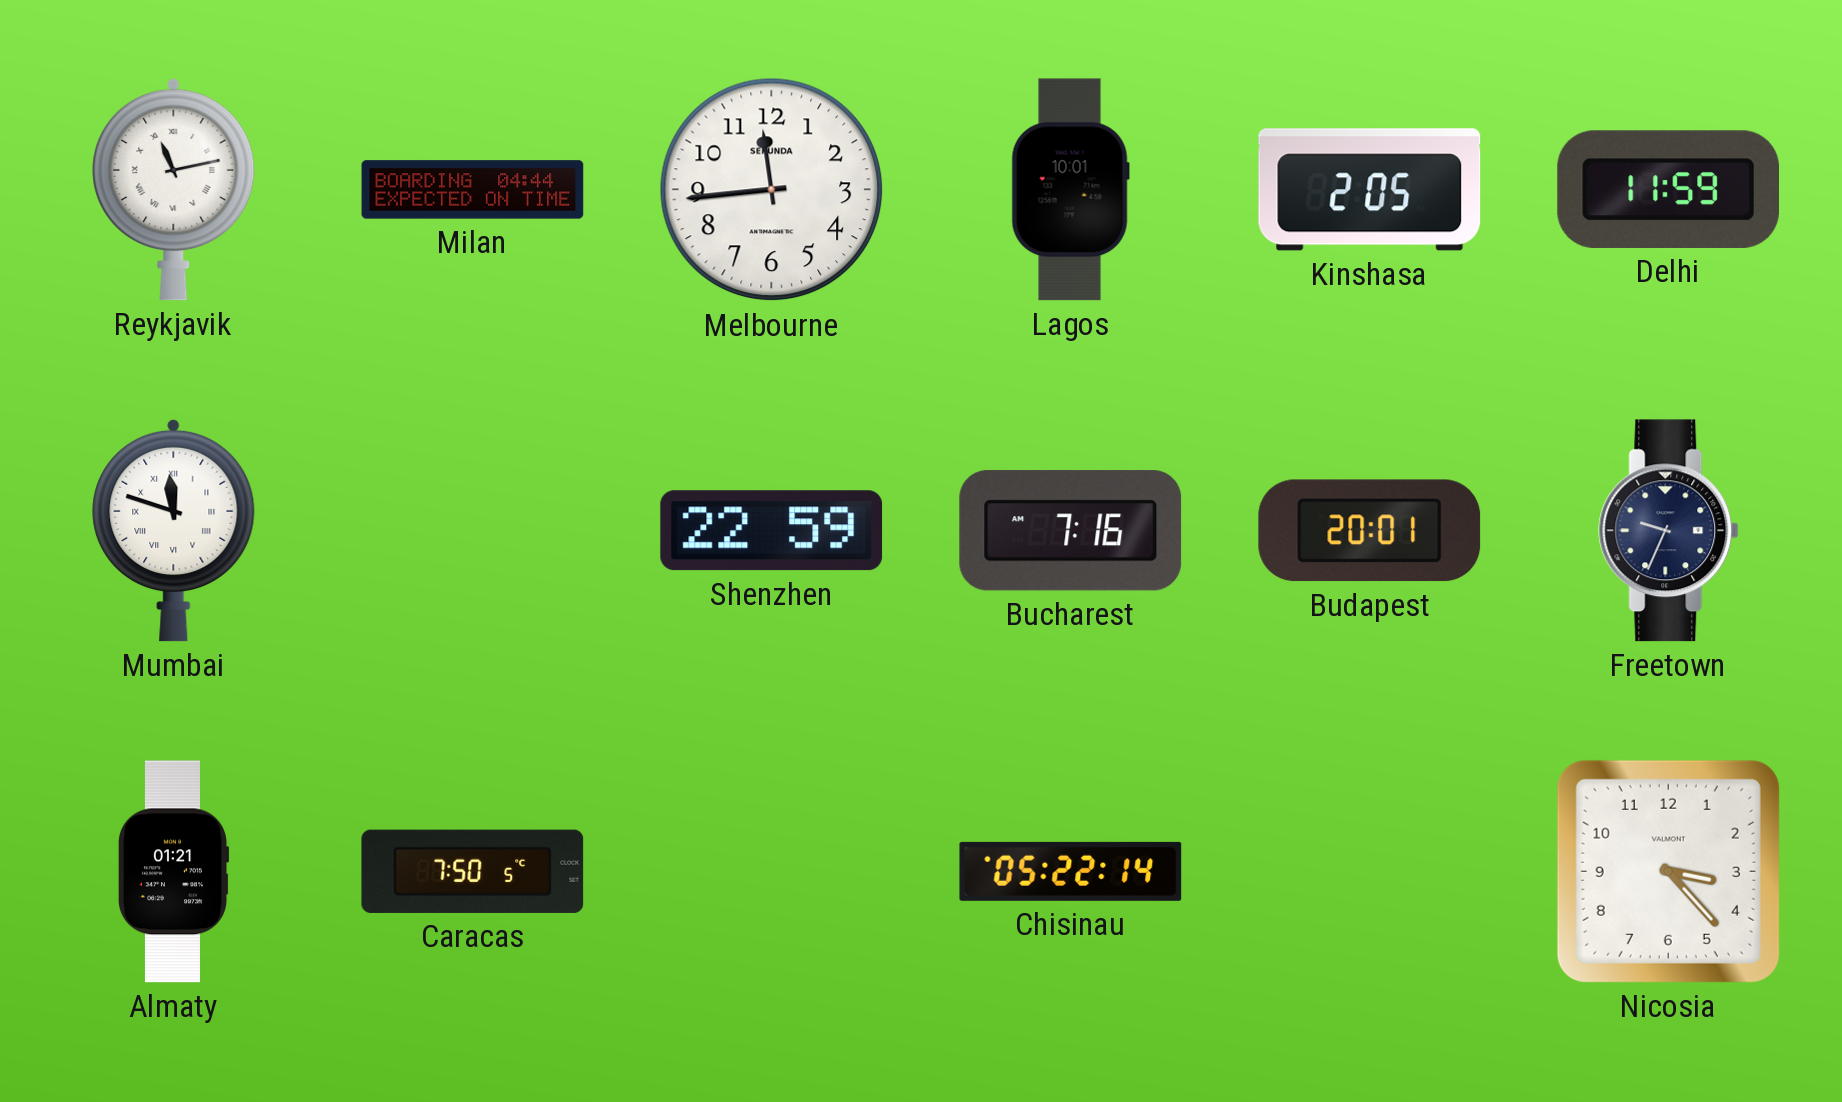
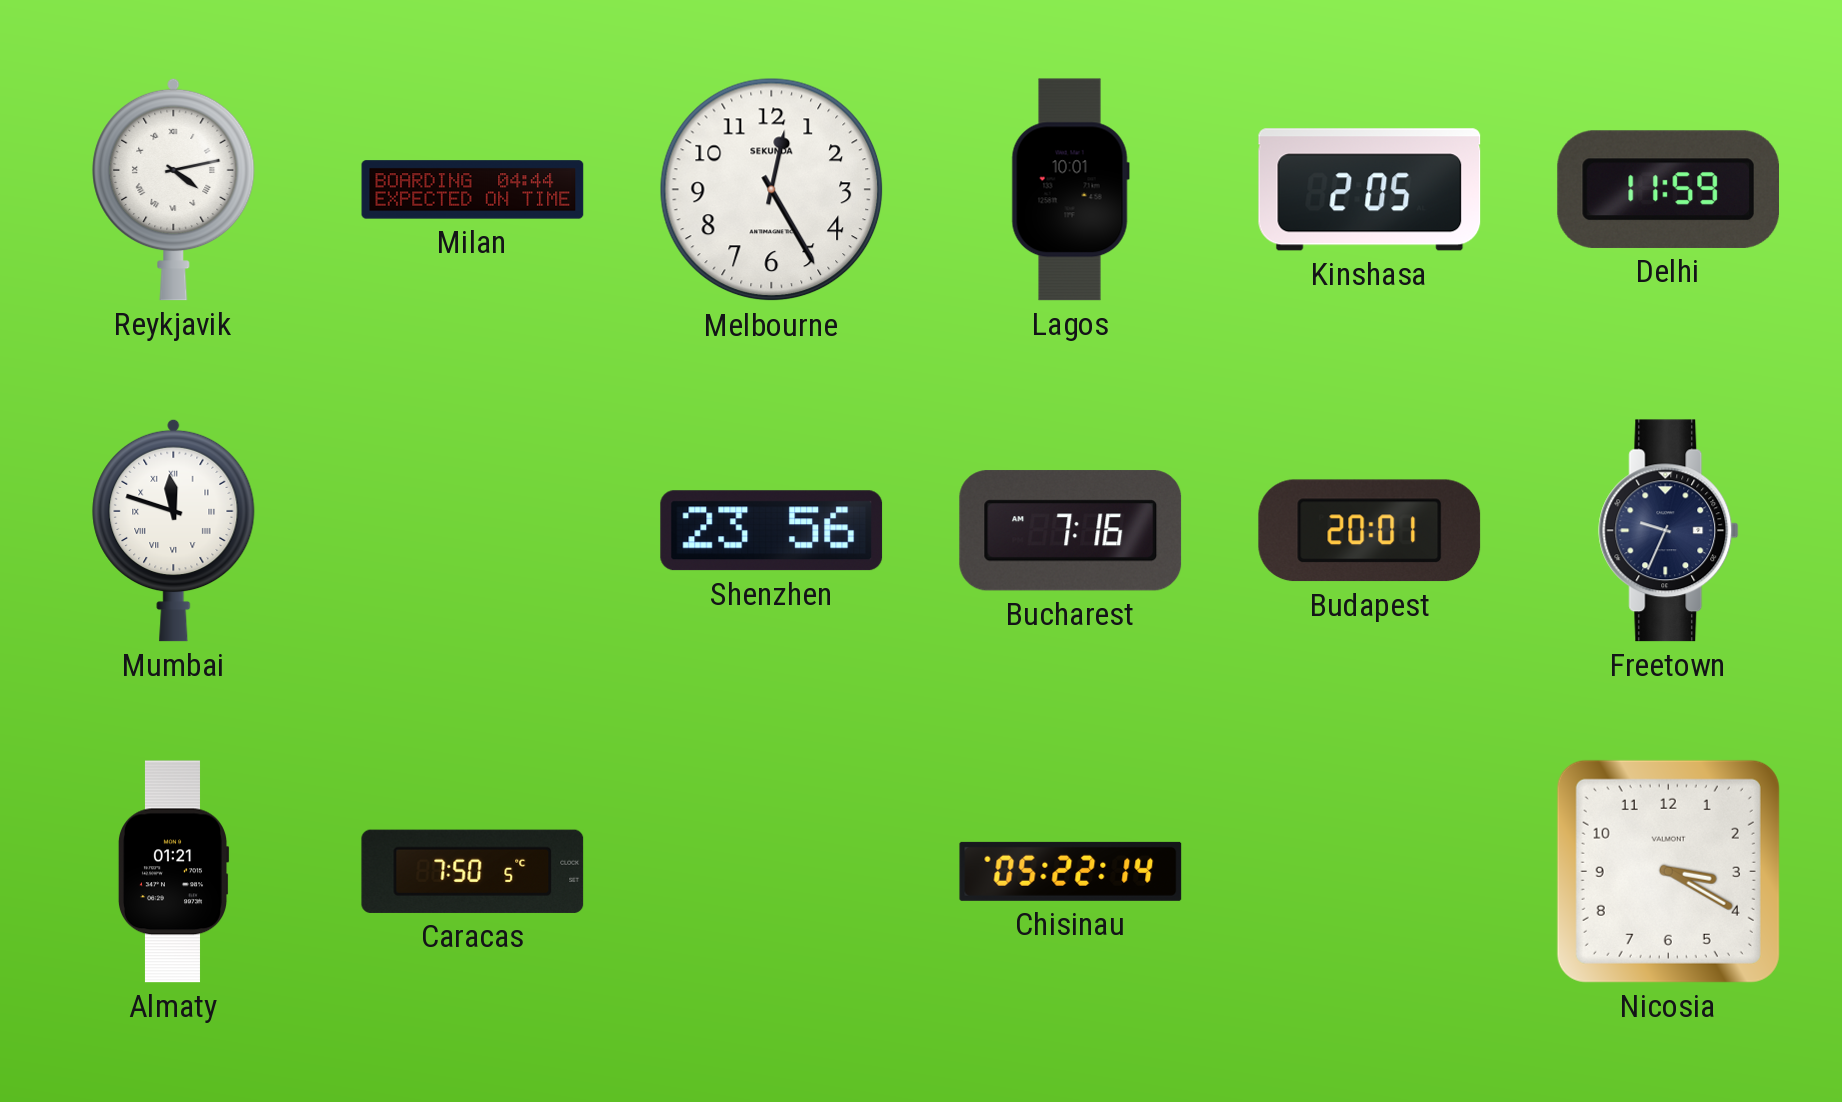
Reykjavik: 11:13 -> 4:13
Melbourne: 11:44 -> 12:25
Shenzhen: 22:59 -> 23:56
Nicosia: 3:23 -> 3:20
